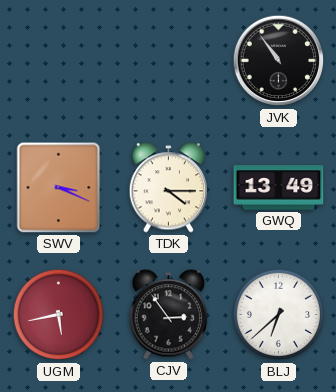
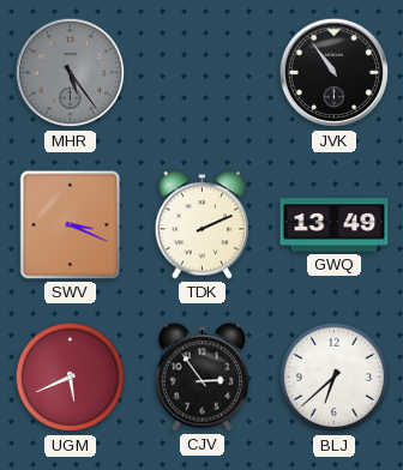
MHR: none -> 5:24
TDK: 4:15 -> 2:11
UGM: 5:43 -> 5:41
